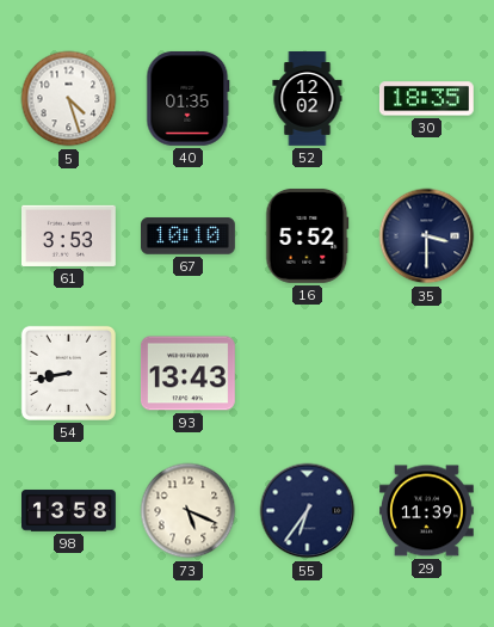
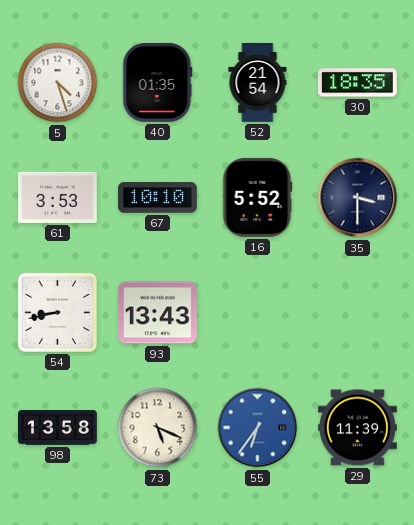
52: 12:02 -> 21:54
55 dial: navy -> blue
